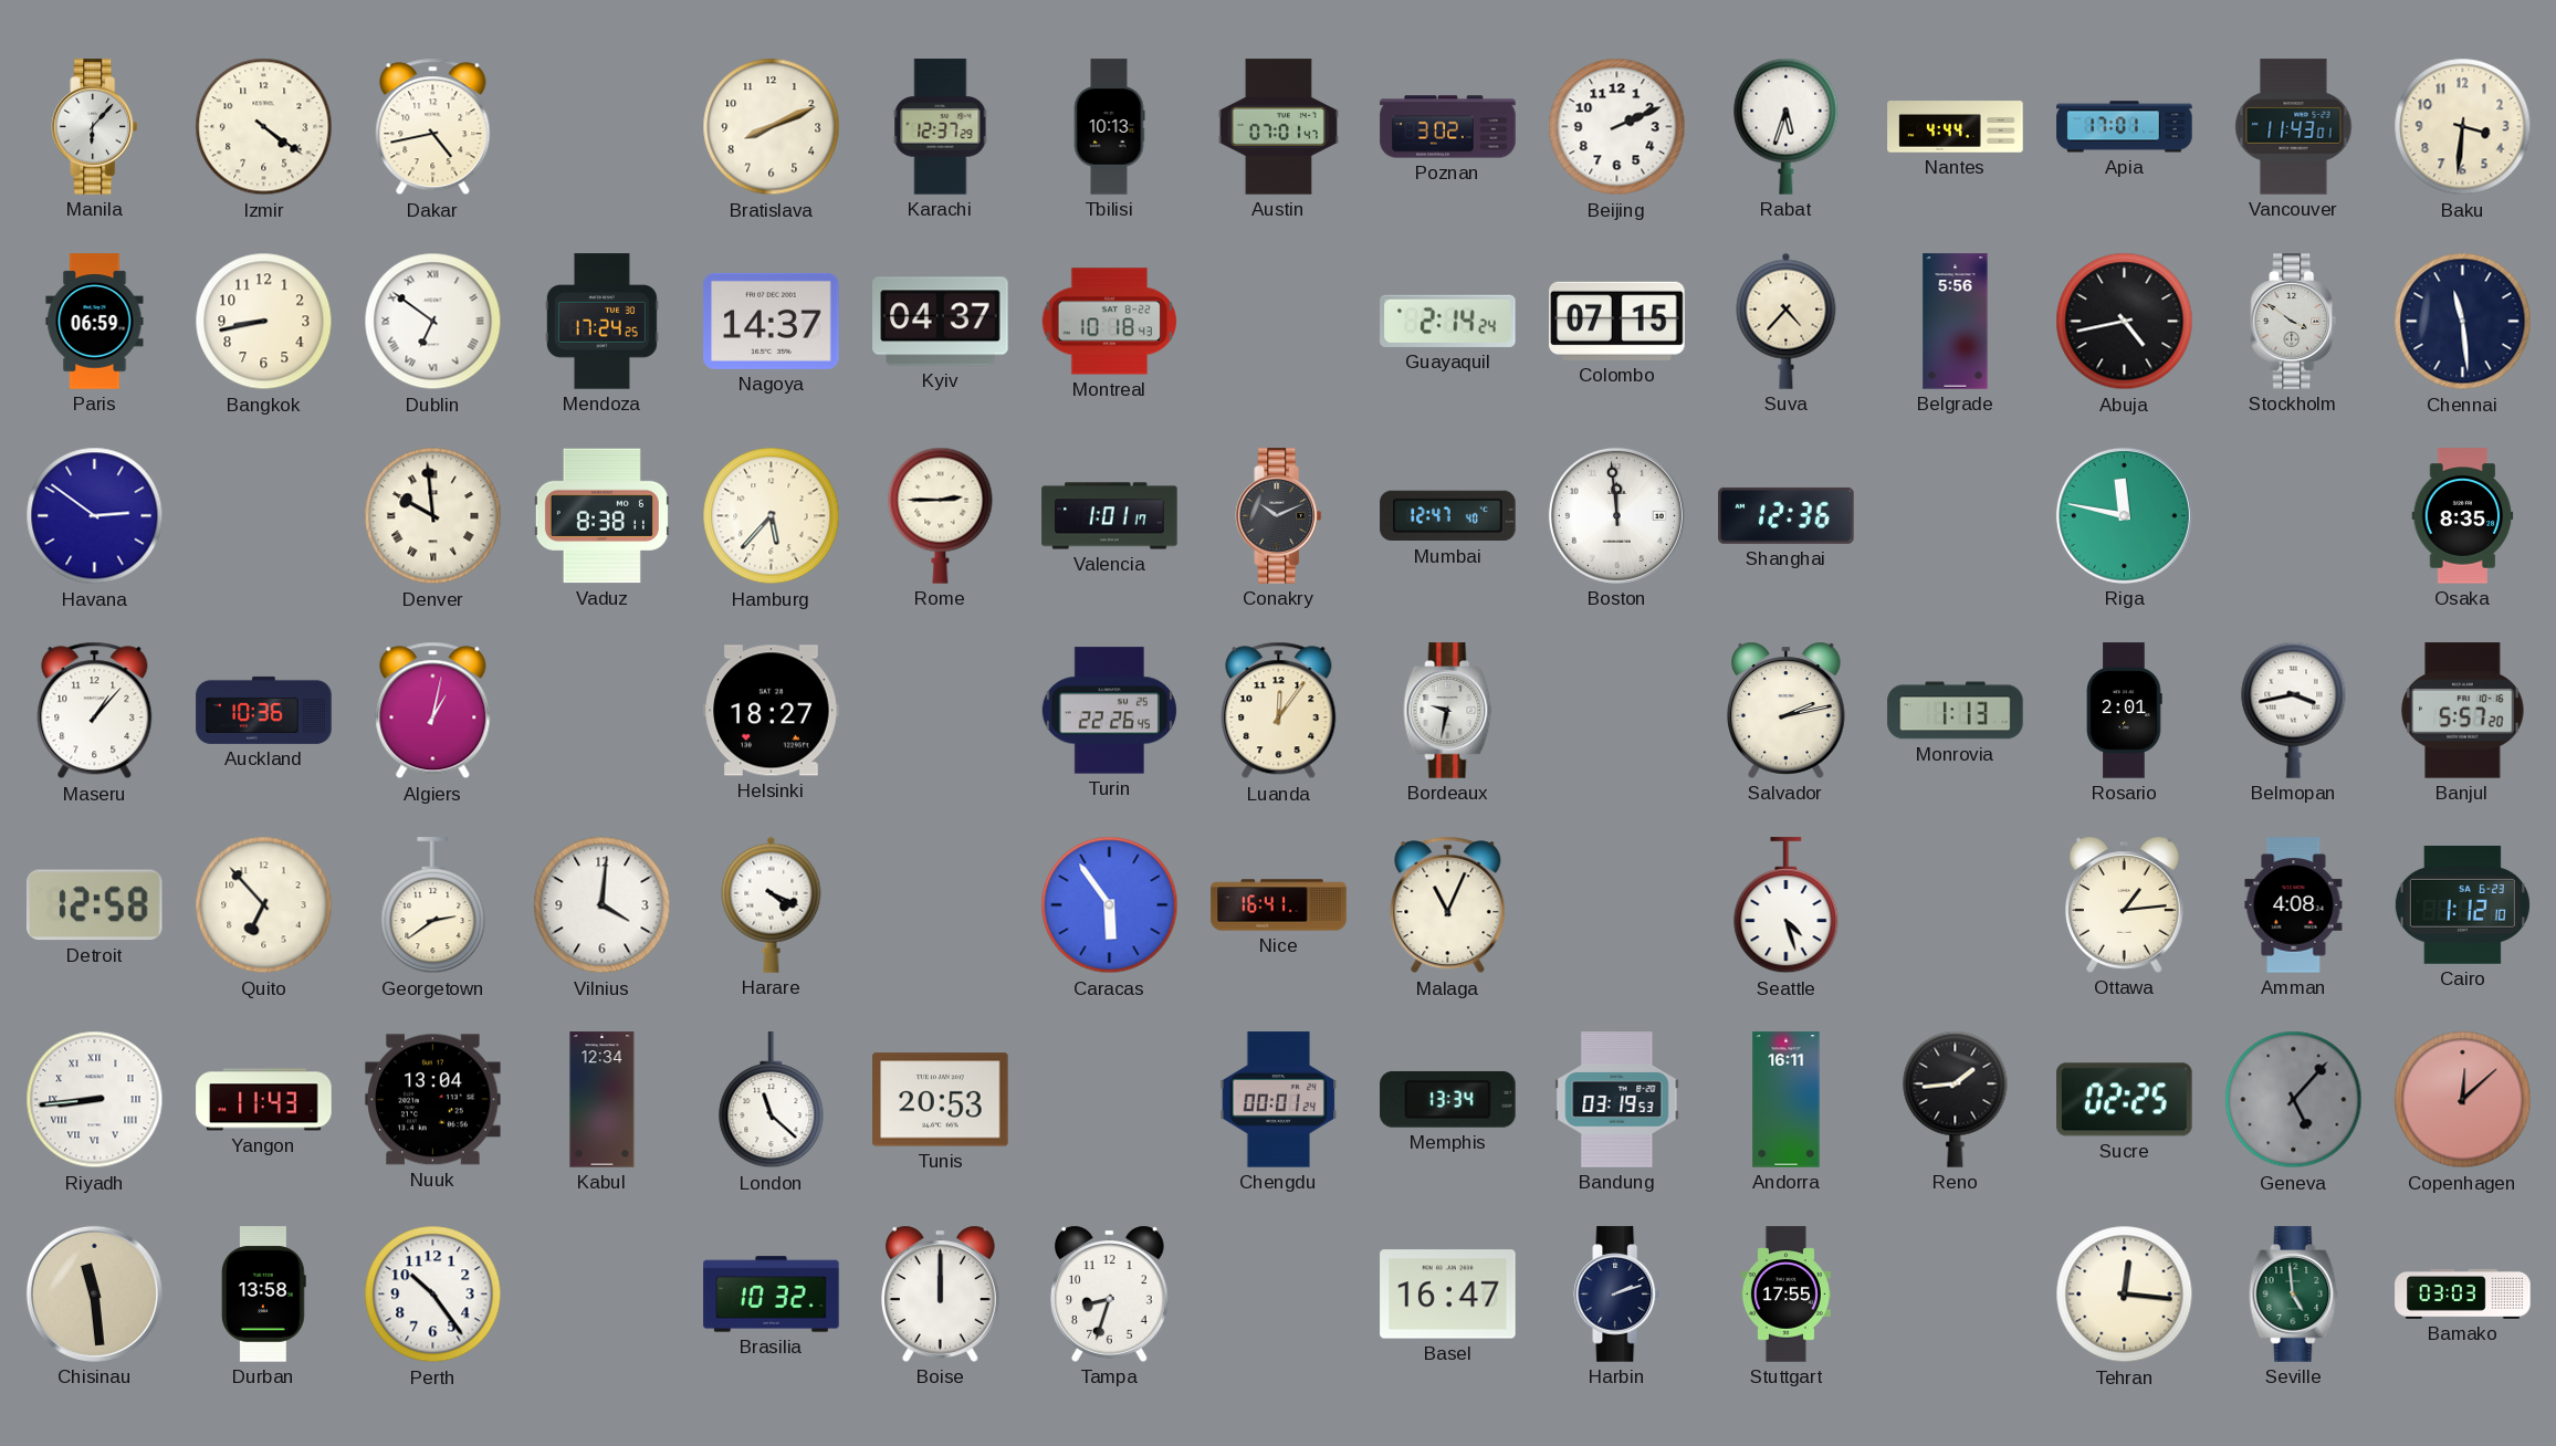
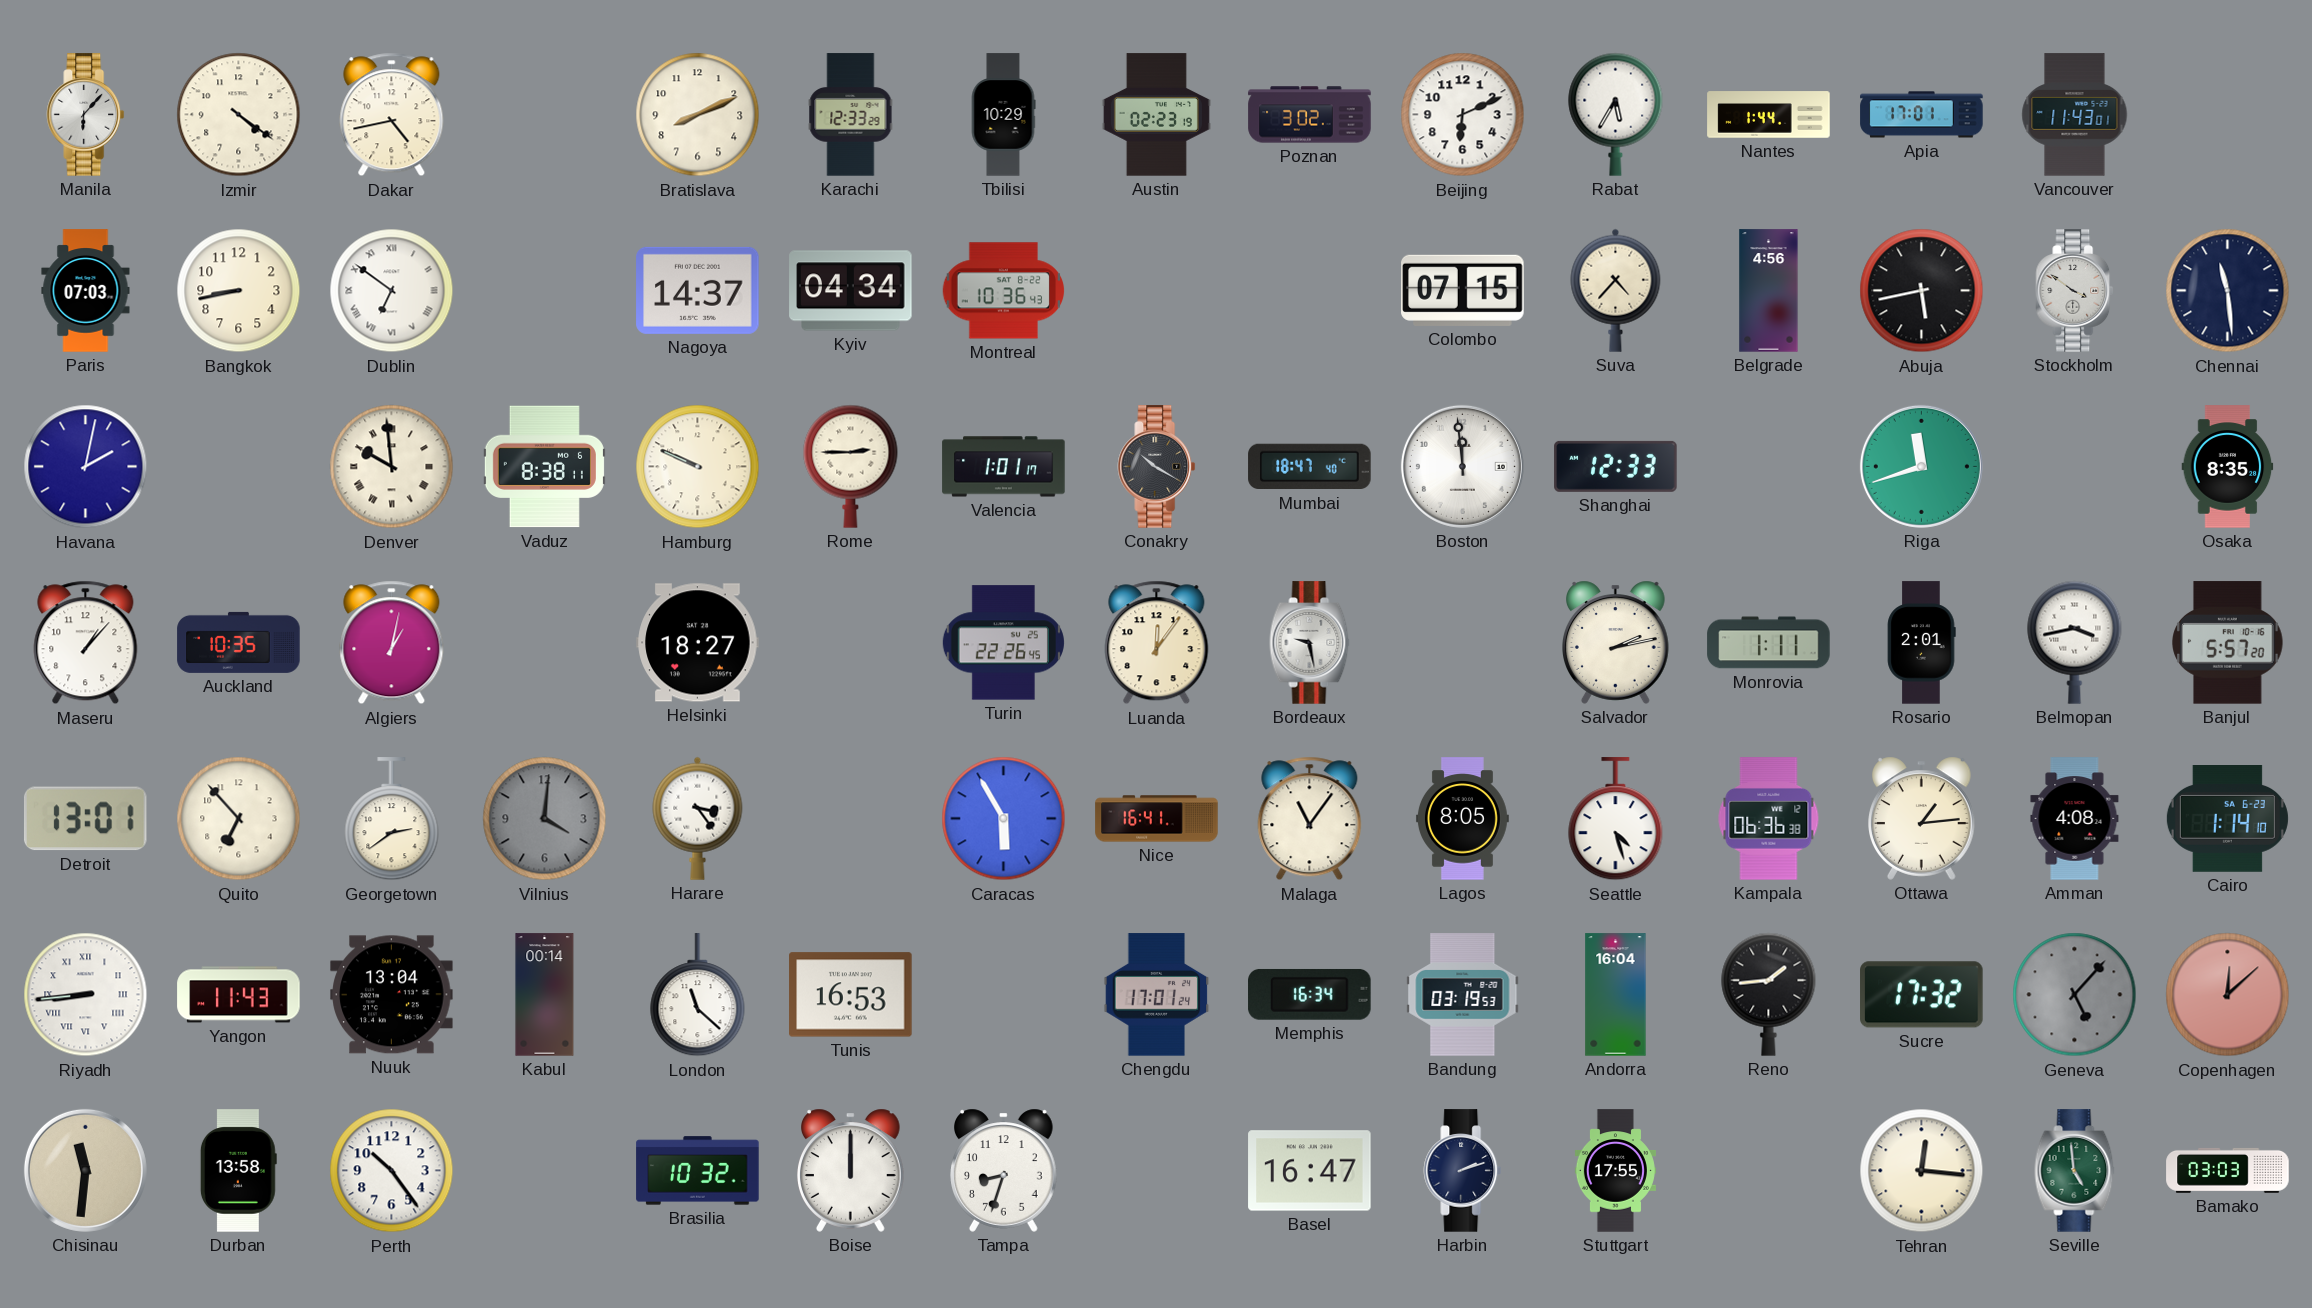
Karachi: 12:37 -> 12:33
Tbilisi: 10:13 -> 10:29
Austin: 07:01 -> 02:23
Beijing: 2:11 -> 6:11
Rabat: 5:33 -> 5:35
Nantes: 4:44 -> 1:44
Baku: 3:31 -> none
Paris: 06:59 -> 07:03
Mendoza: 17:24 -> none
Kyiv: 04:37 -> 04:34
Montreal: 10:18 -> 10:36
Guayaquil: 2:14 -> none
Belgrade: 5:56 -> 4:56
Abuja: 4:43 -> 5:43
Havana: 2:51 -> 2:02
Hamburg: 5:37 -> 9:49
Conakry: 10:11 -> 10:20
Mumbai: 12:47 -> 18:47
Shanghai: 12:36 -> 12:33
Riga: 11:47 -> 11:42
Auckland: 10:36 -> 10:35
Bordeaux: 9:32 -> 9:28
Monrovia: 1:13 -> 1:11
Detroit: 12:58 -> 13:01
Vilnius dial: white -> grey
Harare: 4:19 -> 3:24
Caracas: 5:54 -> 5:55
Malaga: 11:04 -> 11:06
Lagos: none -> 8:05
Kampala: none -> 06:36
Cairo: 1:12 -> 1:14
Kabul: 12:34 -> 00:14
Tunis: 20:53 -> 16:53
Chengdu: 00:01 -> 17:01
Memphis: 13:34 -> 16:34
Andorra: 16:11 -> 16:04
Sucre: 02:25 -> 17:32
Chisinau: 11:29 -> 11:31
